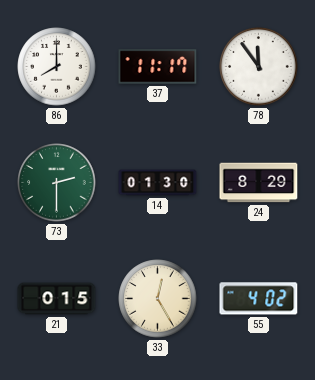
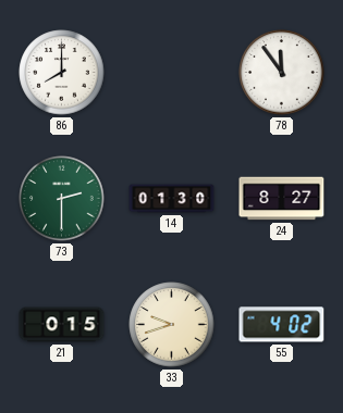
37: 11:17 -> none
24: 8:29 -> 8:27
33: 12:25 -> 9:42
